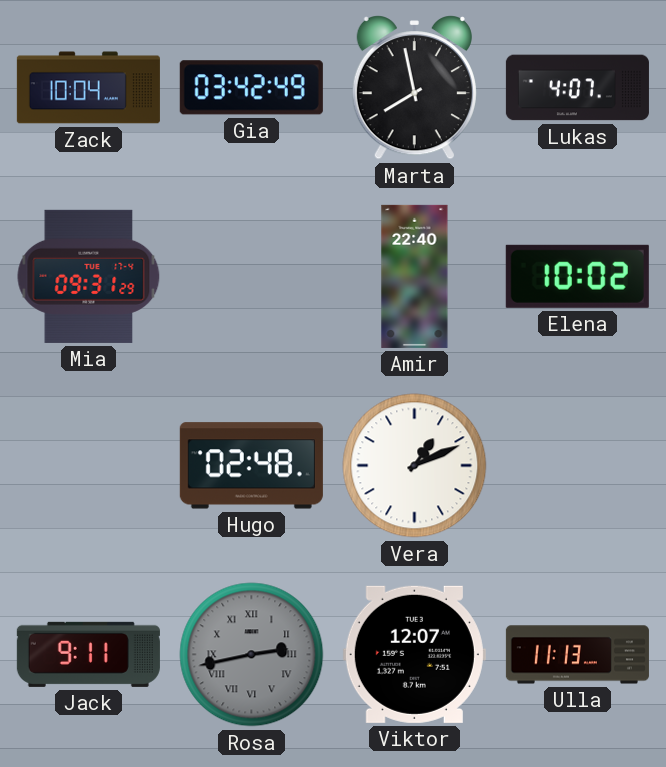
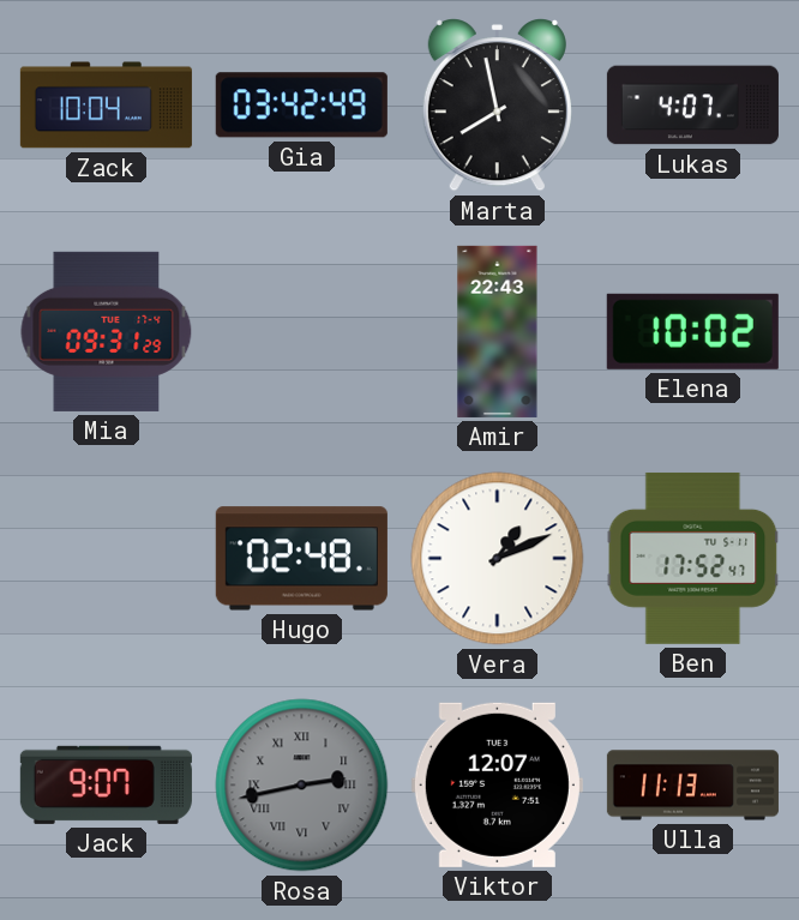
Amir: 22:40 -> 22:43
Ben: none -> 17:52
Jack: 9:11 -> 9:07
